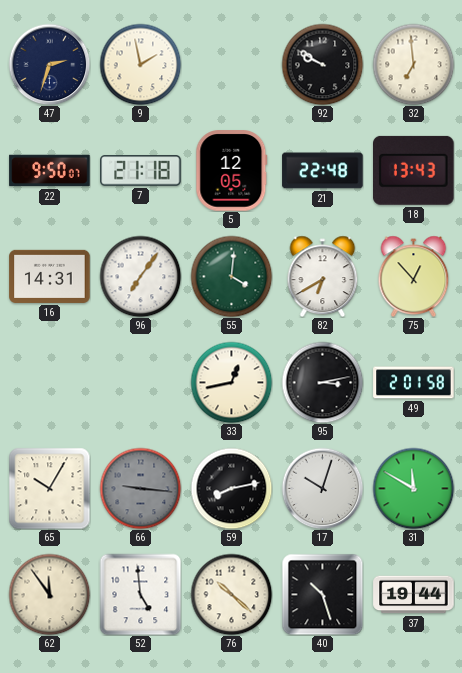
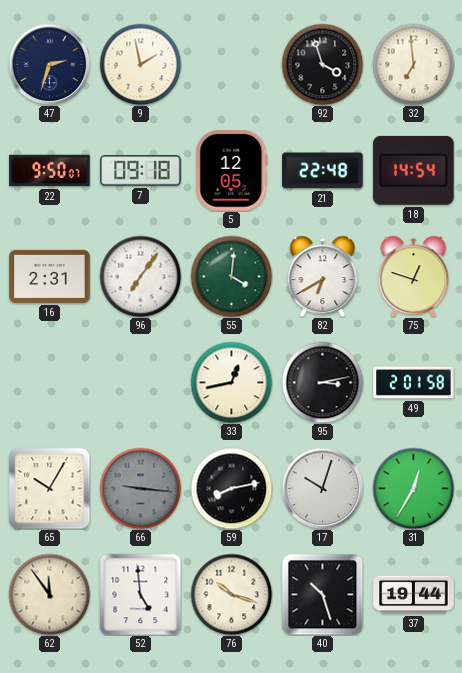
92: 9:50 -> 3:57
7: 21:18 -> 09:18
18: 13:43 -> 14:54
16: 14:31 -> 2:31
75: 12:53 -> 12:48
31: 11:50 -> 12:35
76: 10:22 -> 10:18
